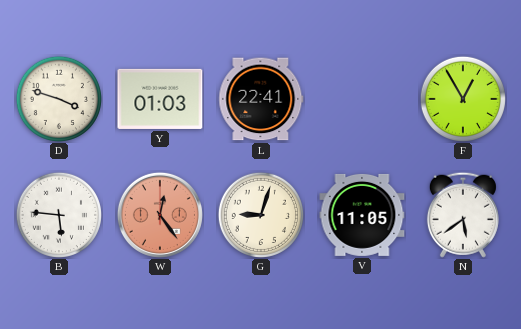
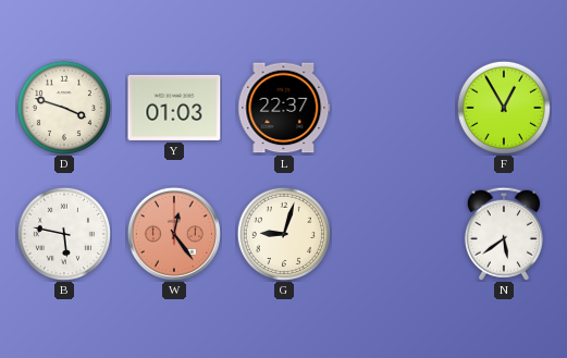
L: 22:41 -> 22:37
B: 5:46 -> 5:47
V: 11:05 -> none
